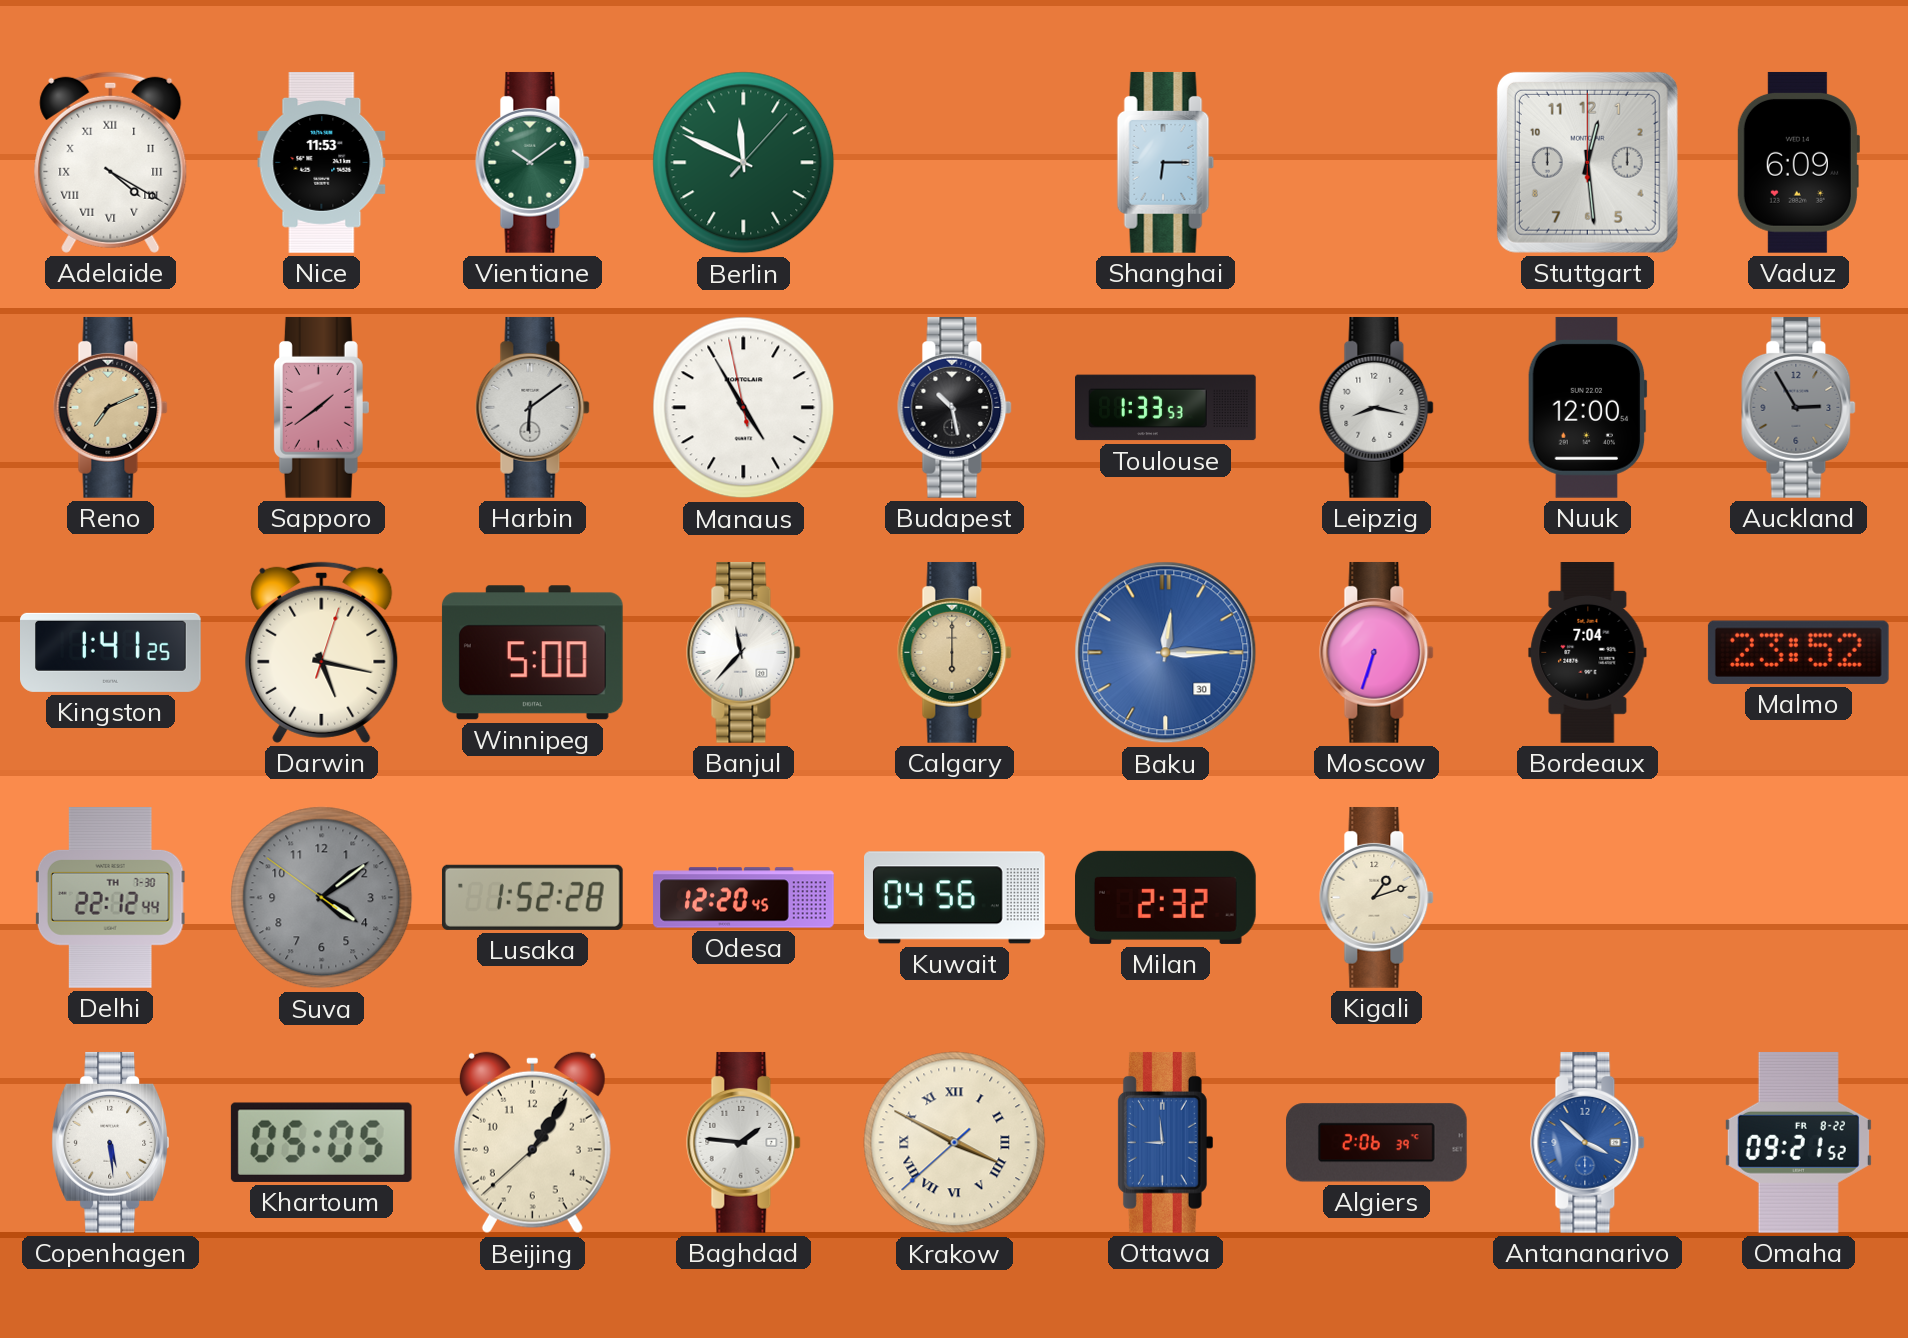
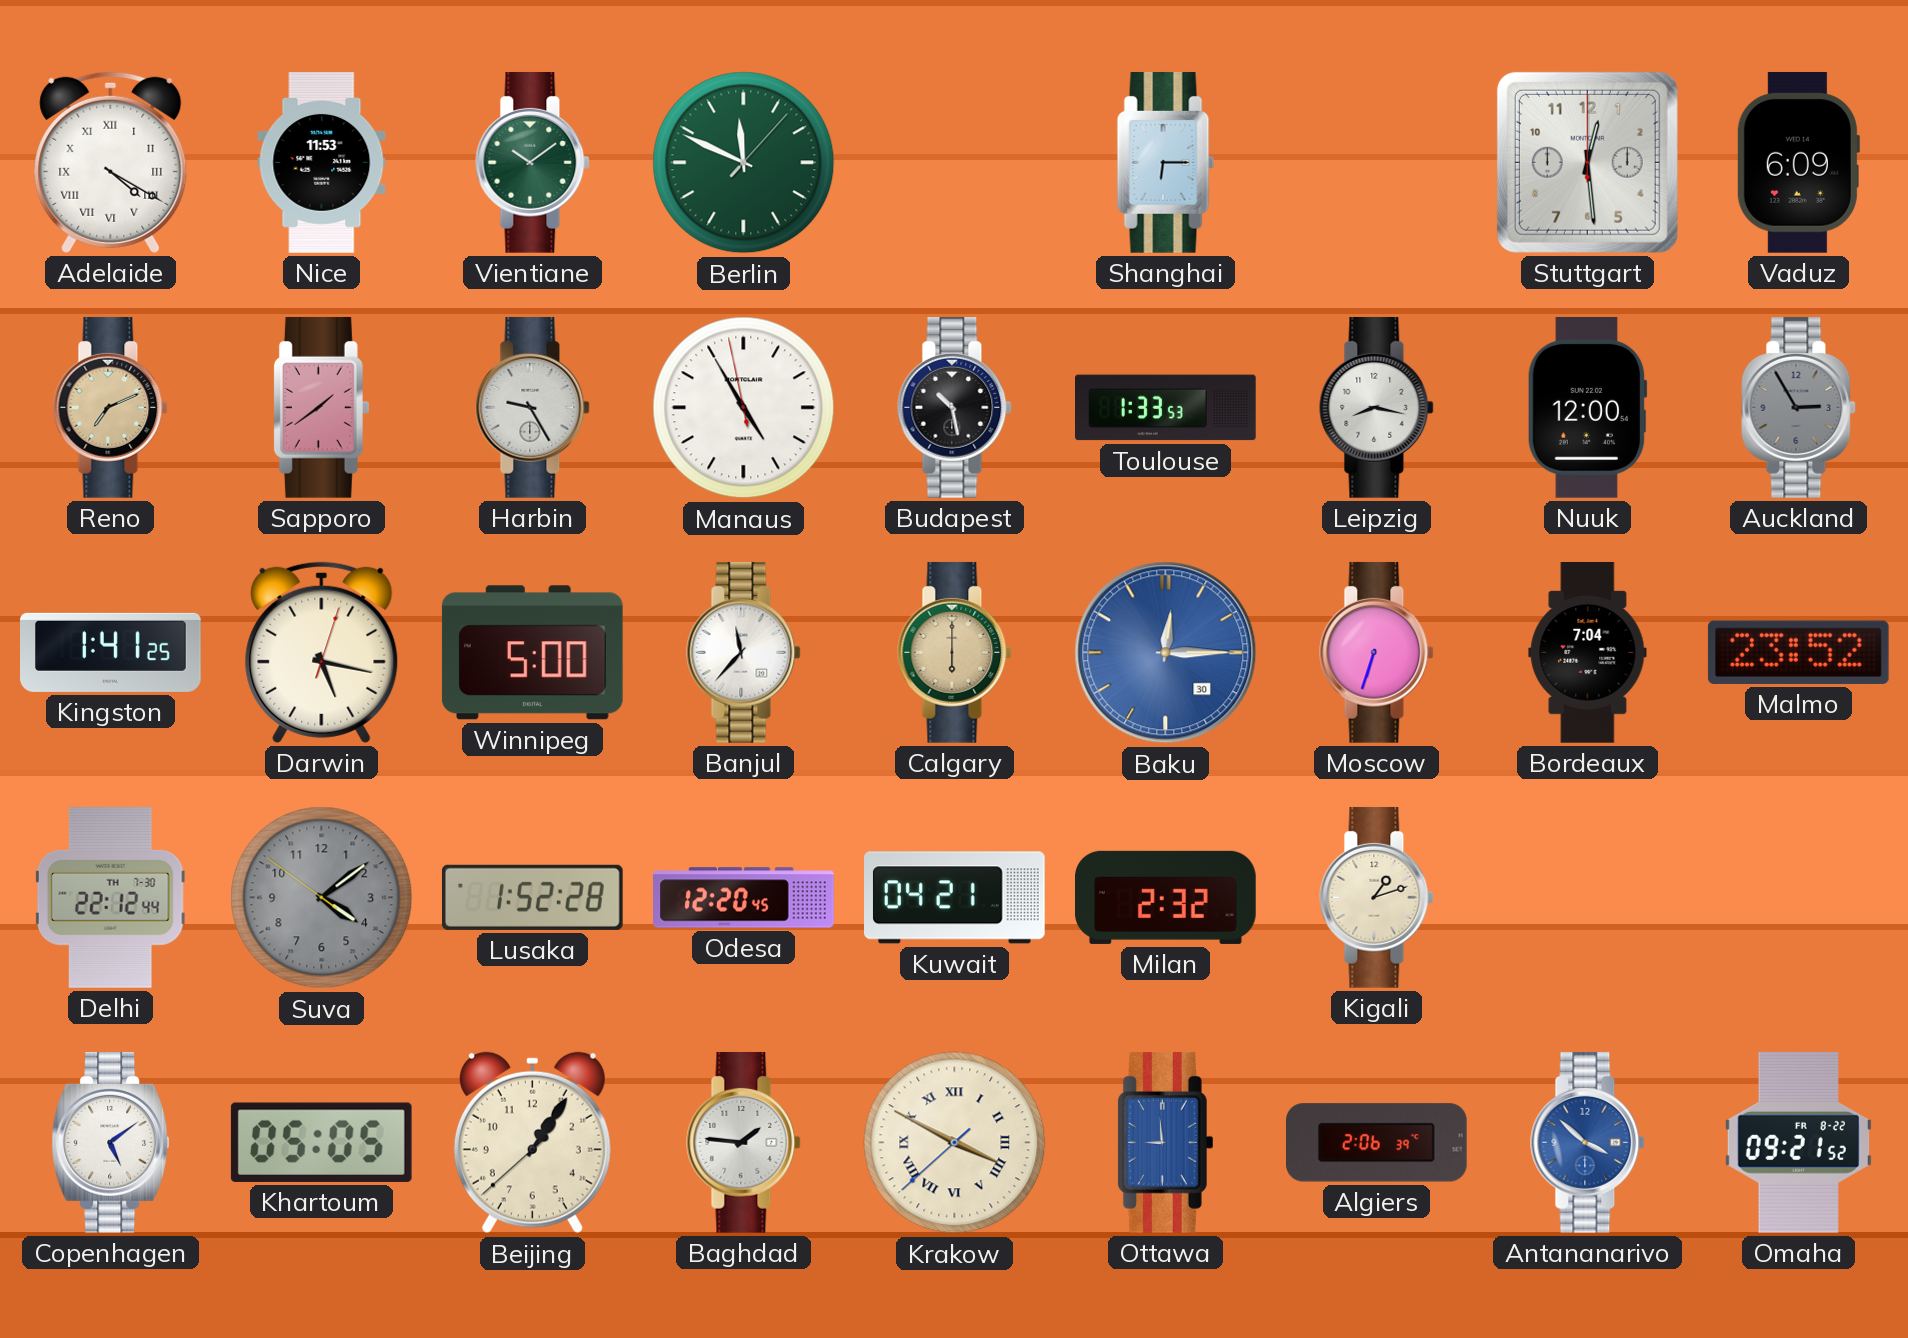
Harbin: 6:09 -> 9:25
Kuwait: 04:56 -> 04:21
Copenhagen: 5:29 -> 5:09
